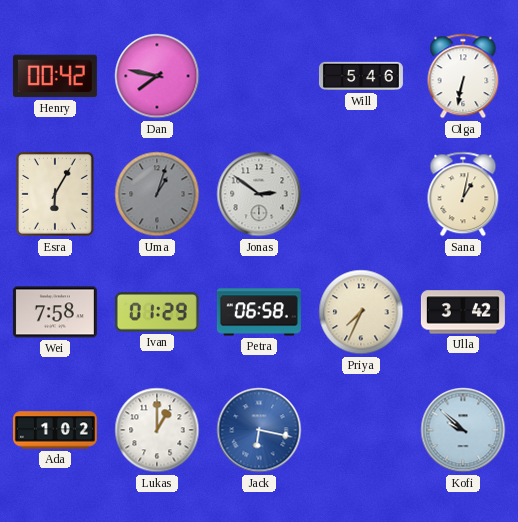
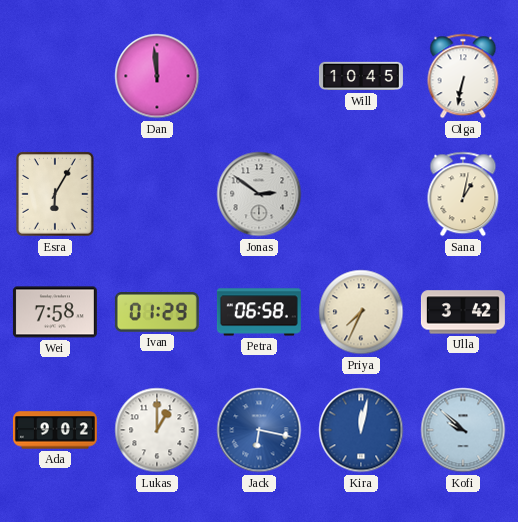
Henry: 00:42 -> none
Dan: 7:47 -> 11:59
Will: 5:46 -> 10:45
Uma: 1:03 -> none
Ada: 1:02 -> 9:02
Kira: none -> 12:02
